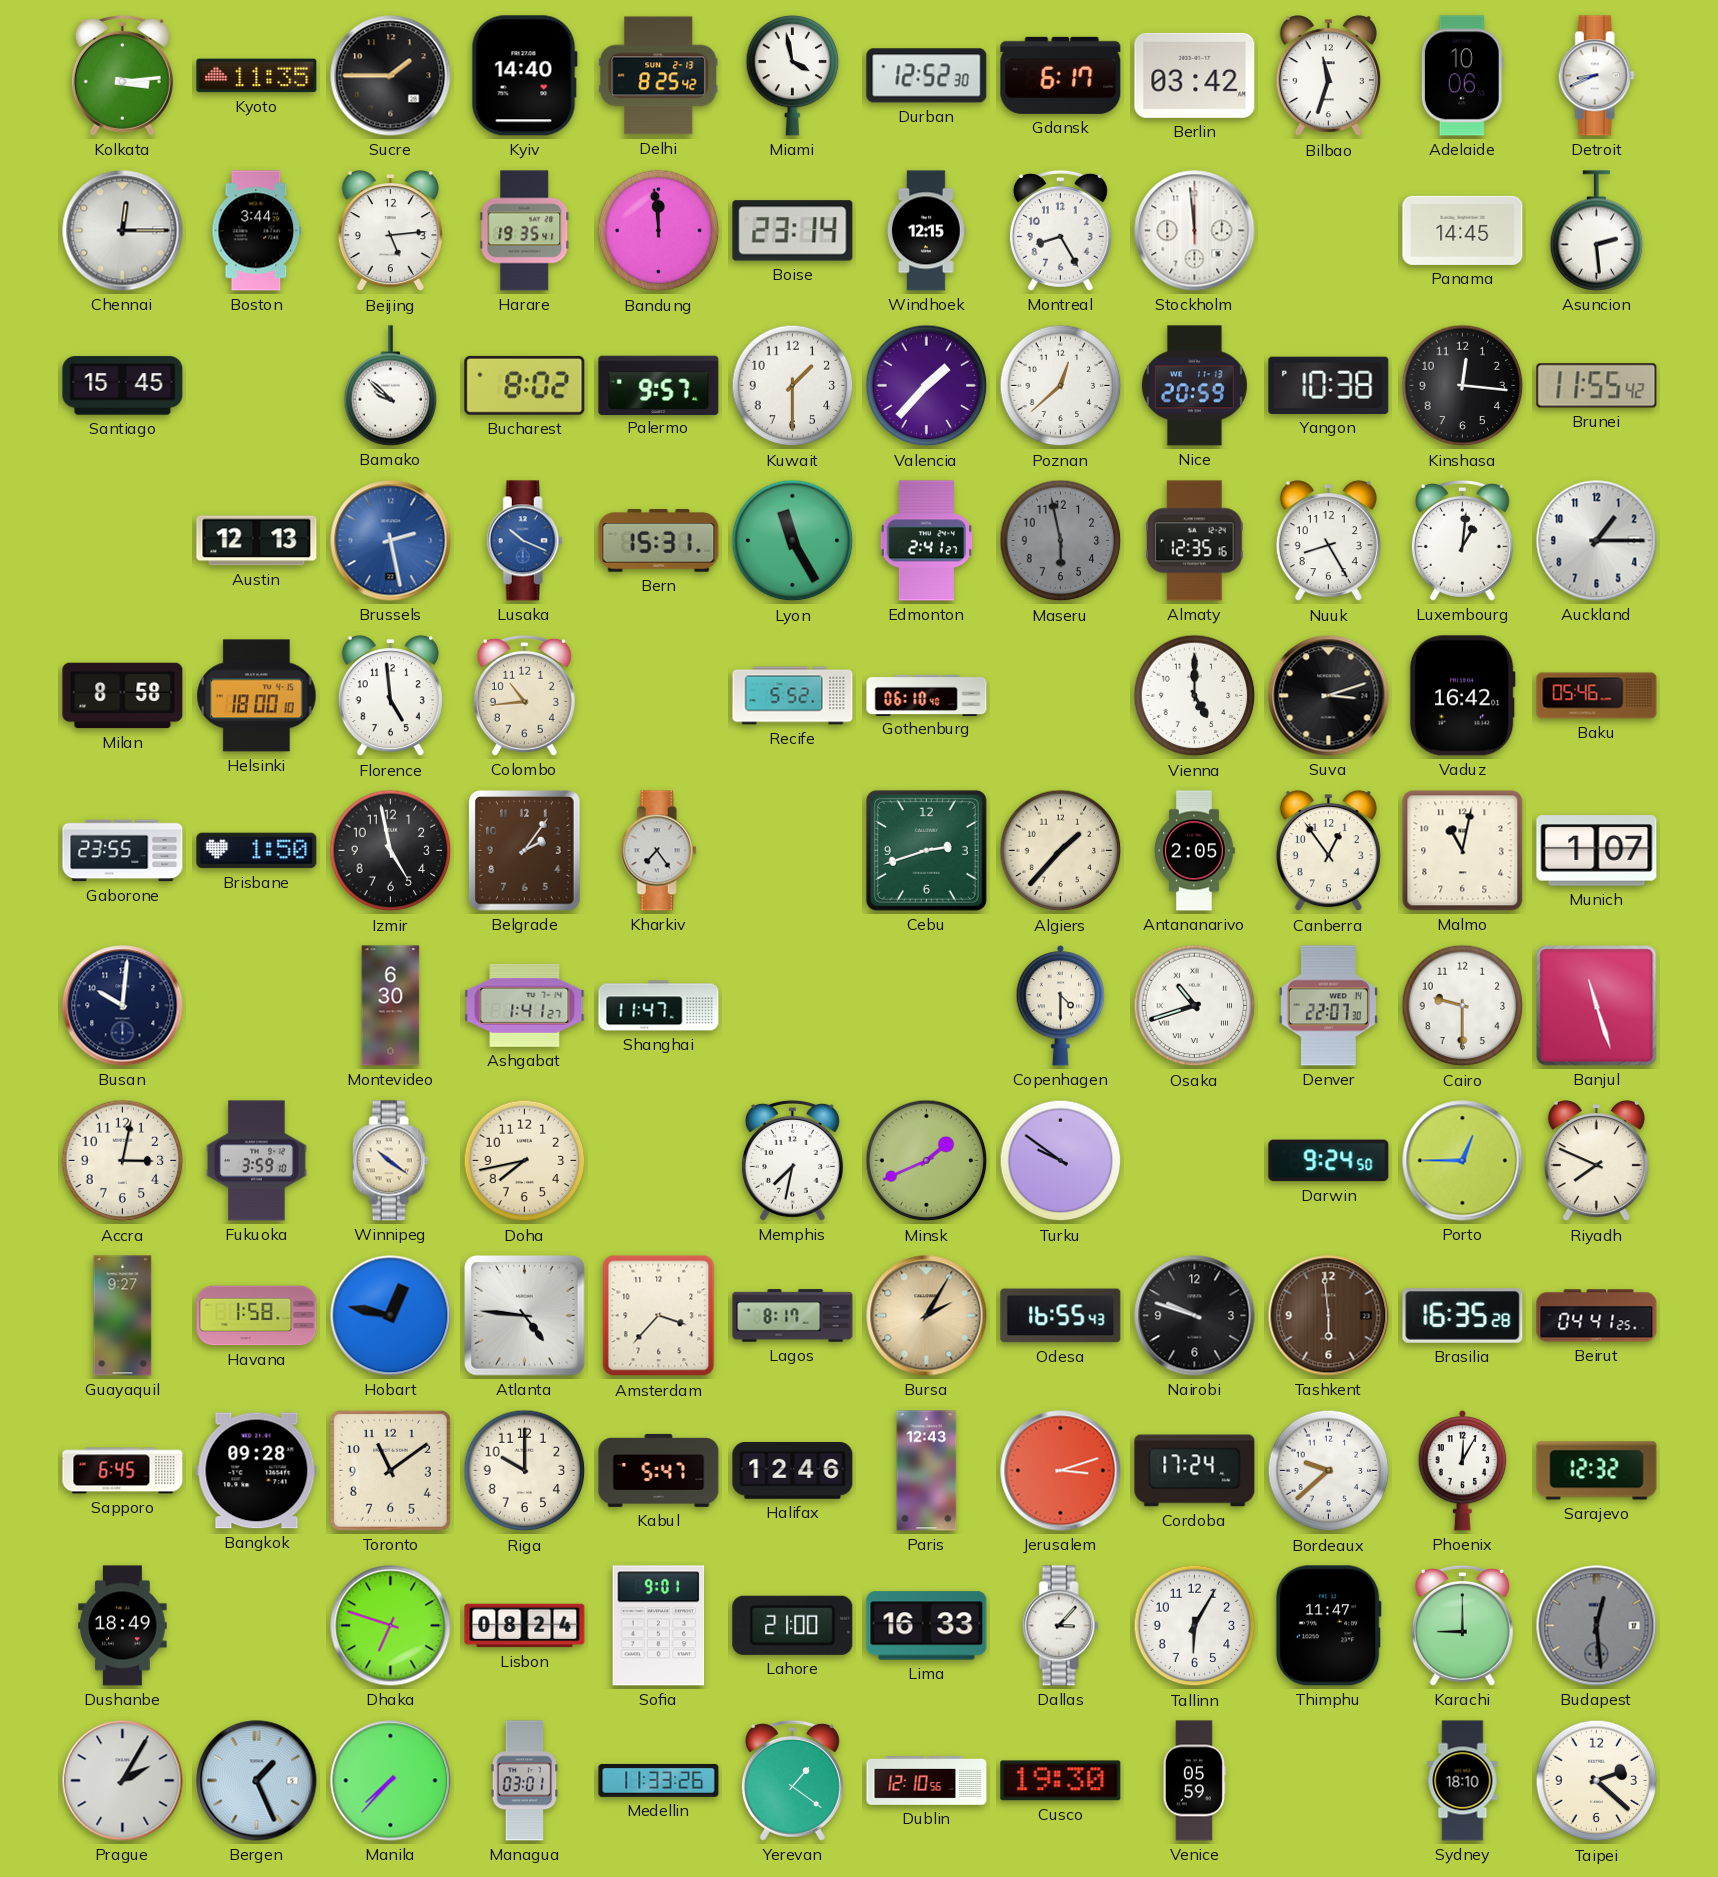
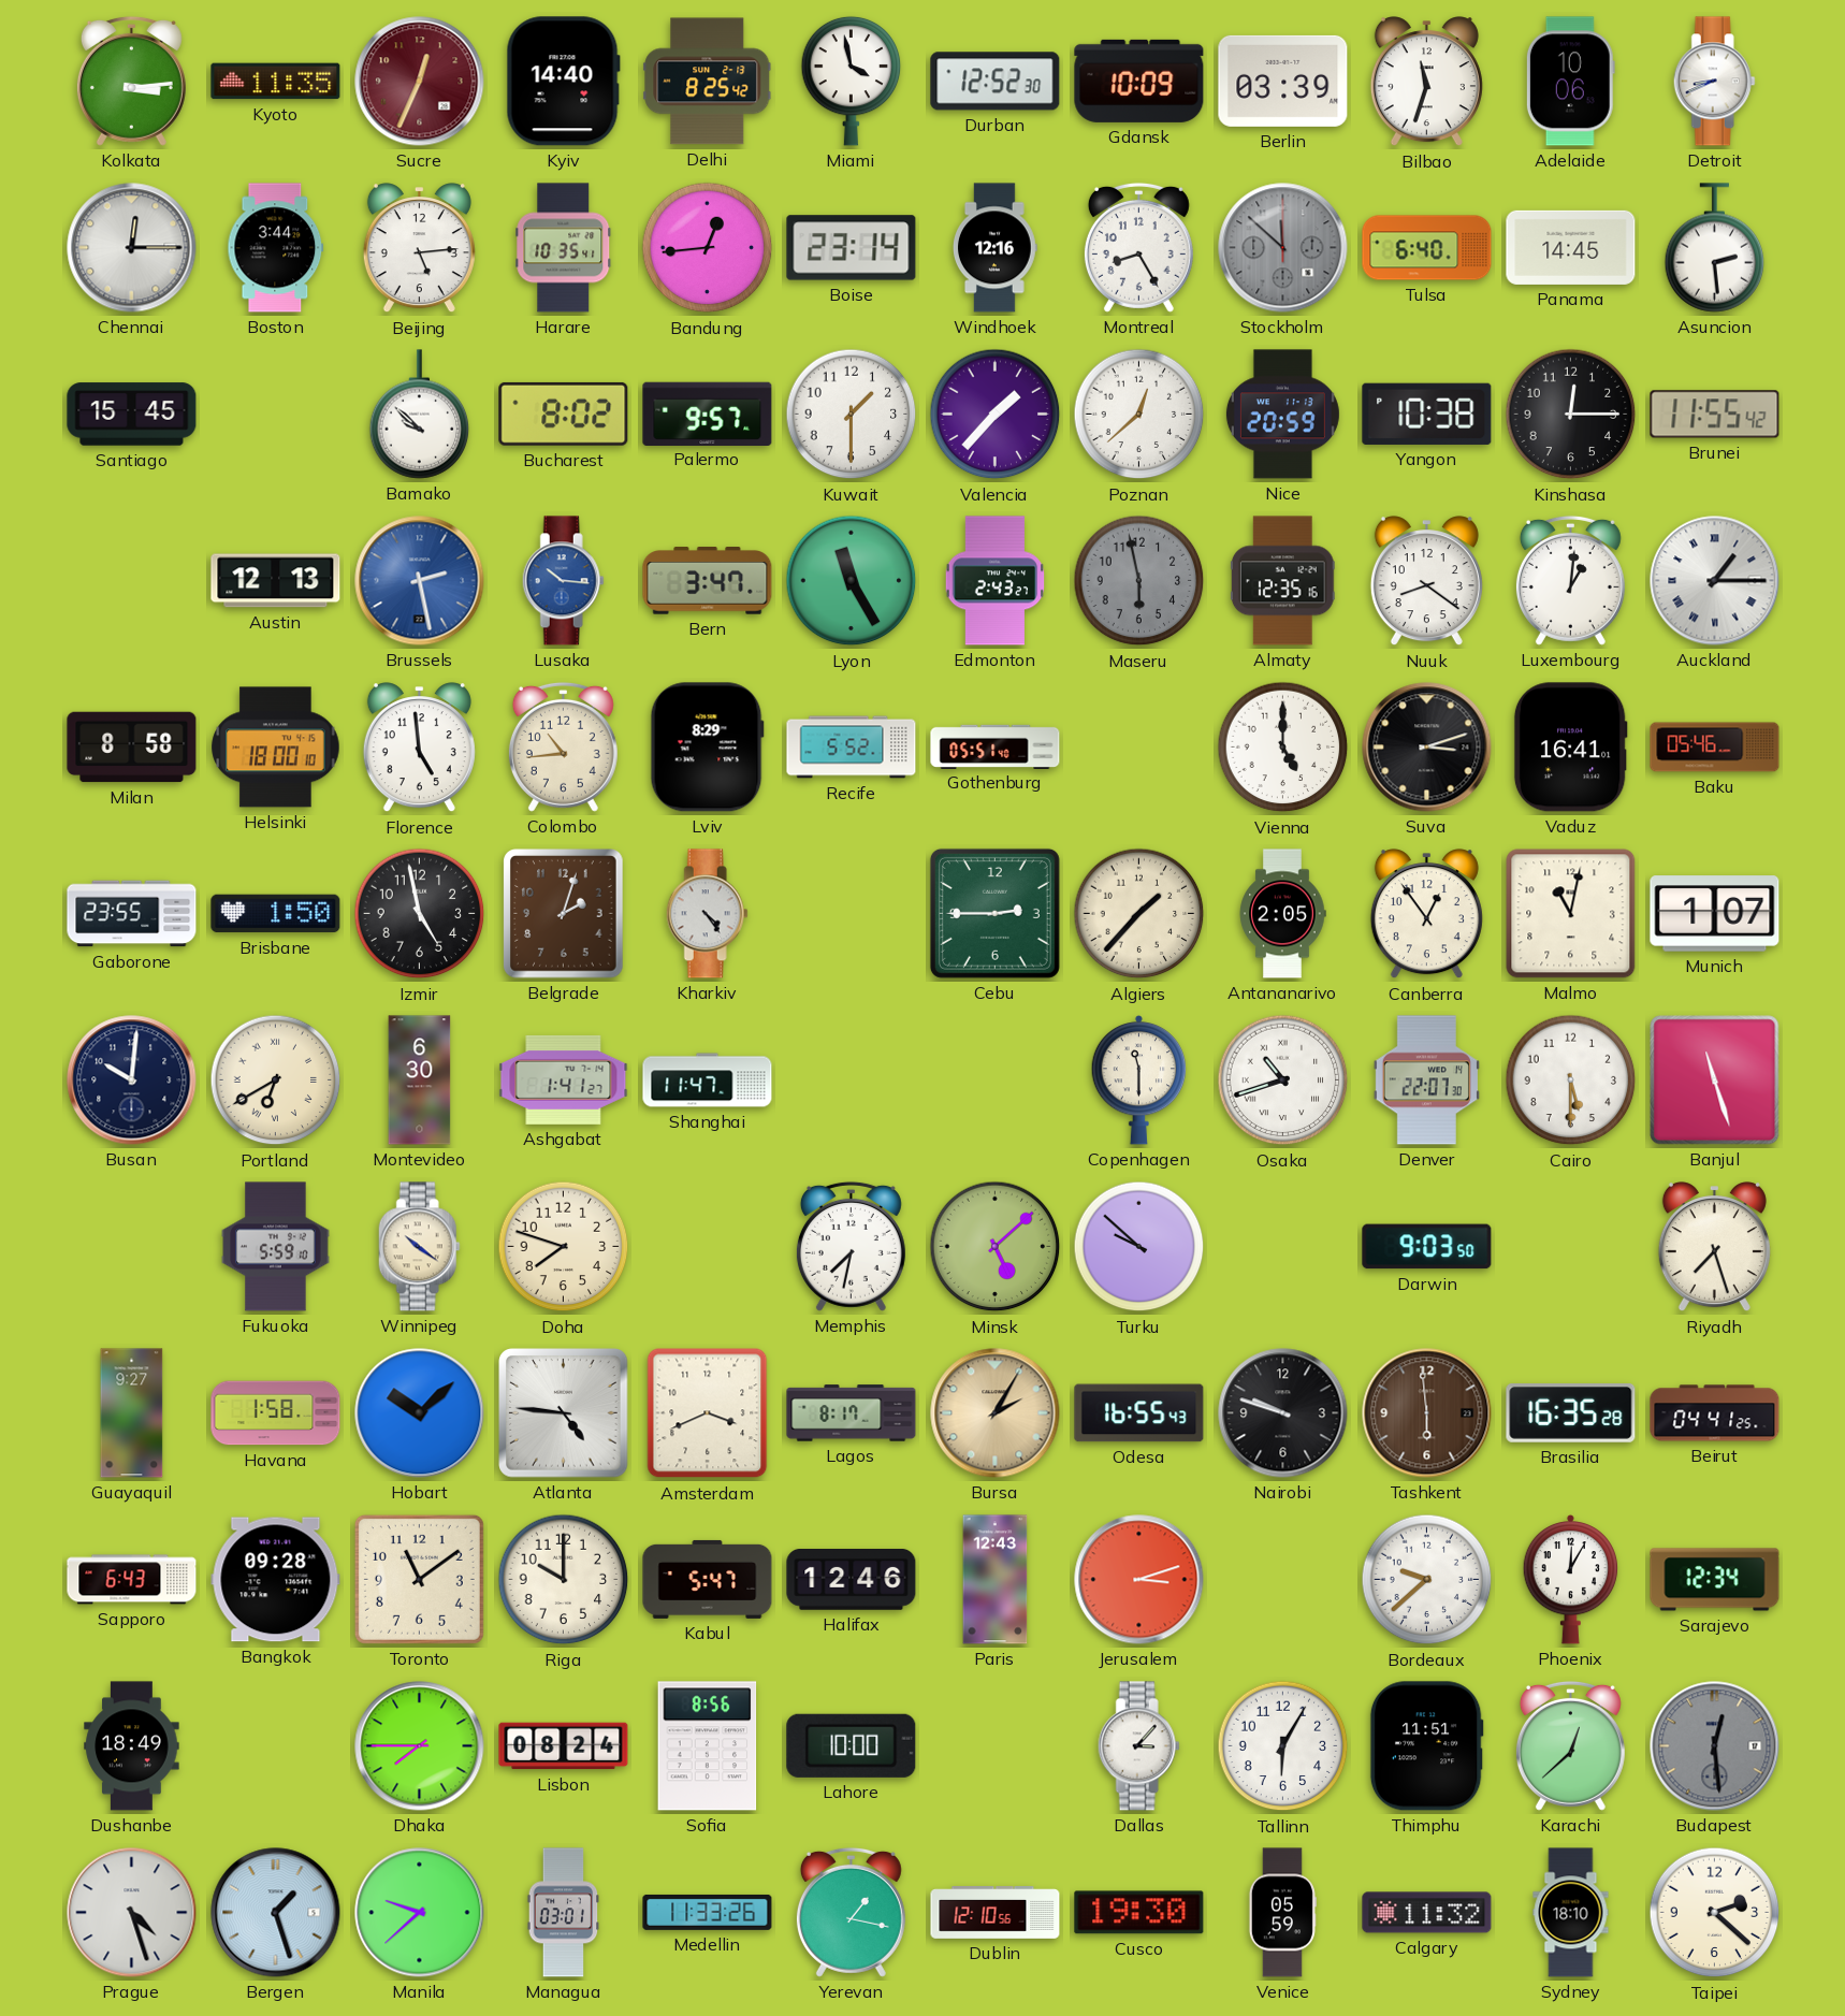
Sucre: 1:45 -> 12:34
Sucre dial: black -> burgundy
Gdansk: 6:17 -> 10:09
Berlin: 03:42 -> 03:39
Harare: 19:35 -> 10:35
Bandung: 11:59 -> 12:44
Windhoek: 12:15 -> 12:16
Stockholm: 11:59 -> 11:52
Stockholm dial: white -> grey
Tulsa: none -> 6:40
Kinshasa: 12:16 -> 12:15
Lusaka: 10:19 -> 10:16
Bern: 15:31 -> 3:47
Edmonton: 2:41 -> 2:43
Nuuk: 8:25 -> 8:21
Auckland numerals: Arabic -> Roman
Lviv: none -> 8:29
Gothenburg: 06:10 -> 05:51
Vaduz: 16:42 -> 16:41
Belgrade: 2:06 -> 2:03
Kharkiv: 7:24 -> 4:24
Cebu: 2:42 -> 2:45
Portland: none -> 6:40
Copenhagen: 4:30 -> 11:30
Cairo: 9:30 -> 5:30
Accra: 3:02 -> none
Fukuoka: 3:59 -> 5:59
Doha: 7:43 -> 7:48
Minsk: 1:41 -> 5:08
Turku: 9:51 -> 9:52
Darwin: 9:24 -> 9:03
Porto: 12:45 -> none
Riyadh: 7:49 -> 7:27
Hobart: 12:47 -> 10:08
Amsterdam: 3:37 -> 3:41
Sapporo: 6:45 -> 6:43
Cordoba: 17:24 -> none
Sarajevo: 12:32 -> 12:34
Dhaka: 6:48 -> 7:45
Sofia: 9:01 -> 8:56
Lahore: 21:00 -> 10:00
Lima: 16:33 -> none
Thimphu: 11:47 -> 11:51
Karachi: 9:00 -> 12:38
Prague: 2:05 -> 4:27
Bergen: 1:26 -> 1:27
Manila: 7:37 -> 9:38
Yerevan: 1:21 -> 1:17
Calgary: none -> 11:32
